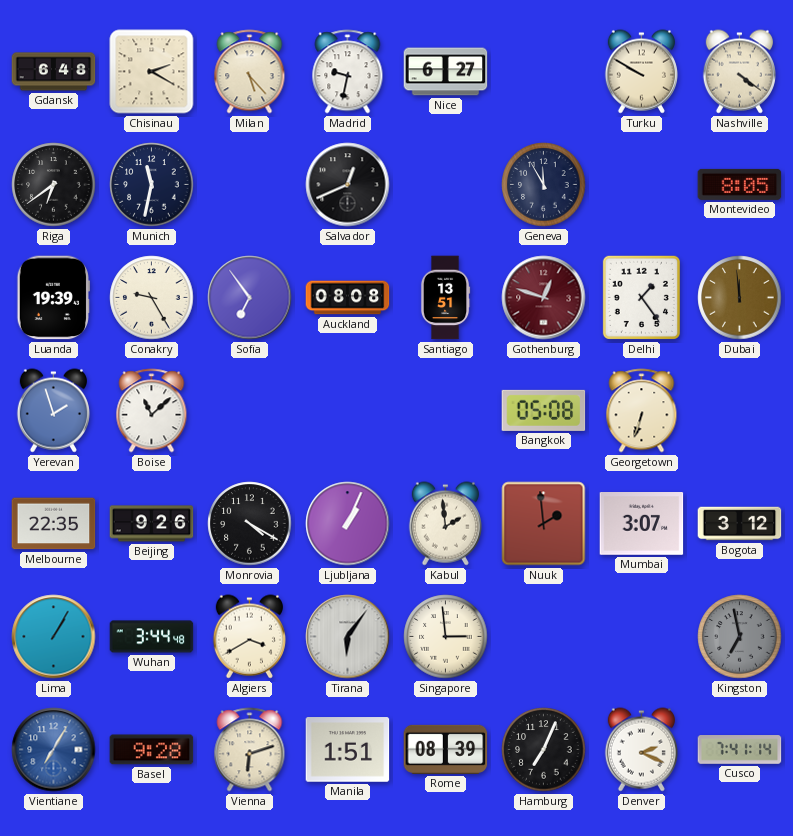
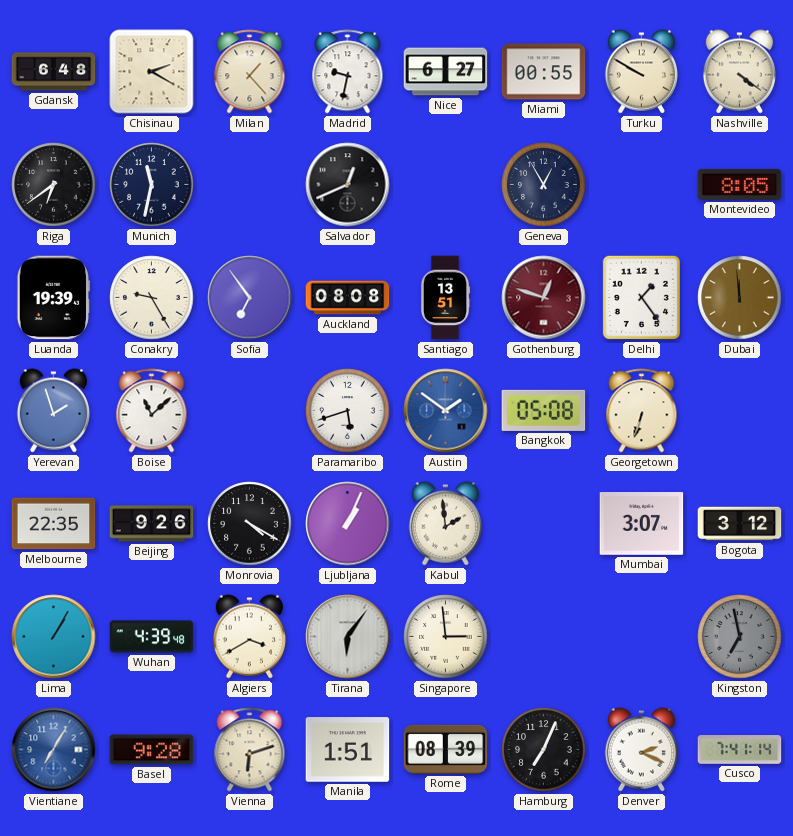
Milan: 5:23 -> 1:23
Miami: none -> 00:55
Geneva: 11:55 -> 12:55
Paramaribo: none -> 5:42
Austin: none -> 1:51
Nuuk: 1:59 -> none
Wuhan: 3:44 -> 4:39
